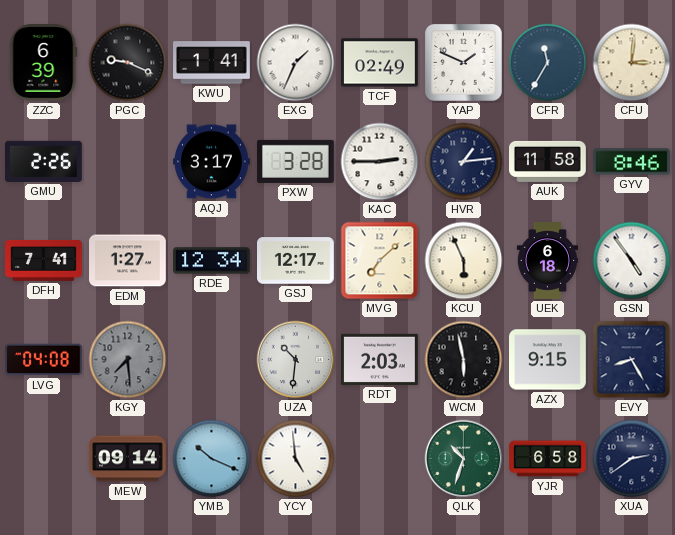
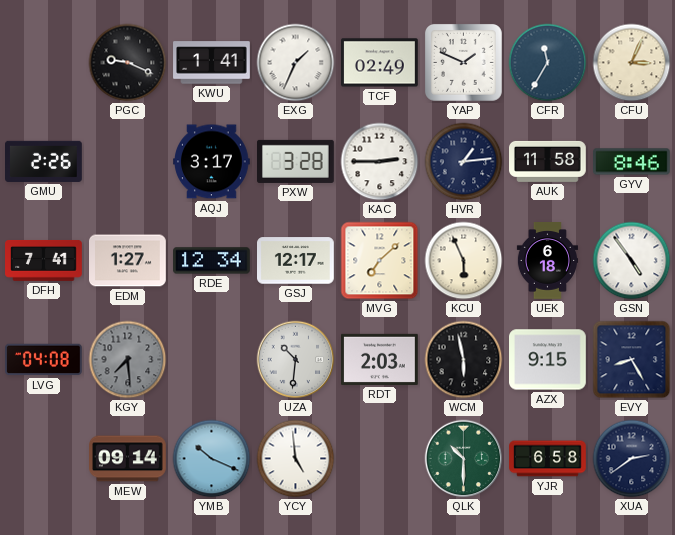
ZZC: 6:39 -> none
CFU: 3:01 -> 3:04
QLK: 10:33 -> 10:30
